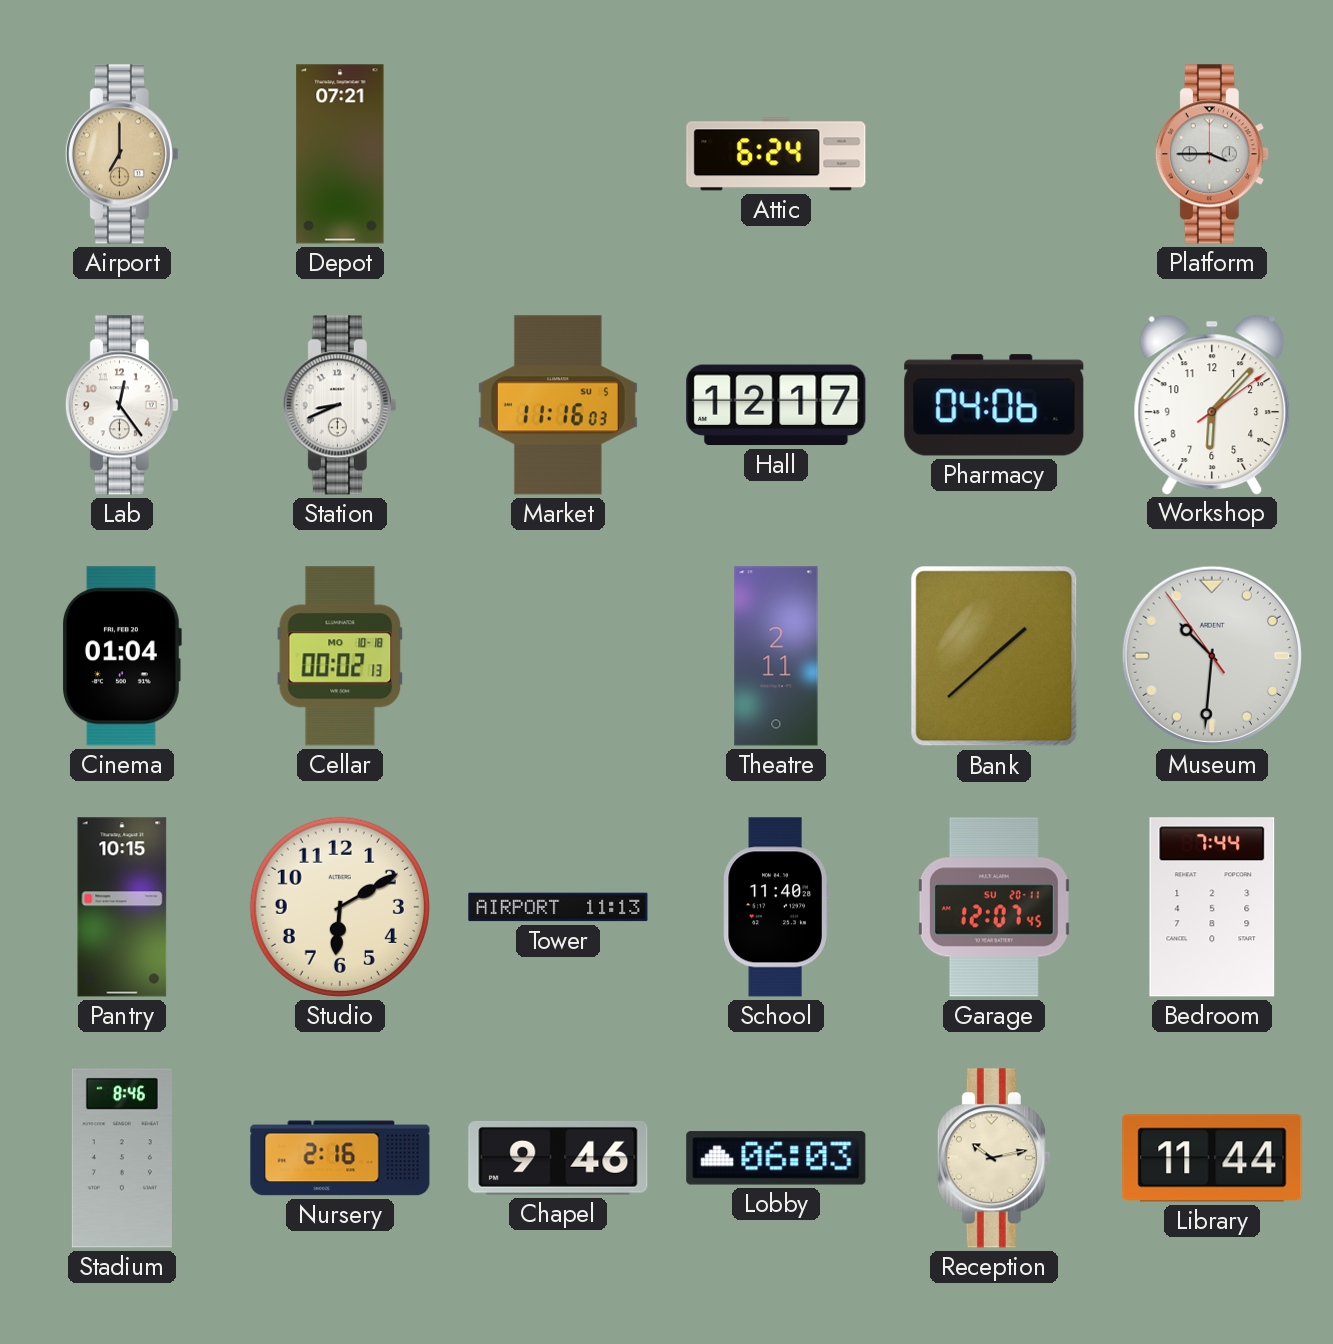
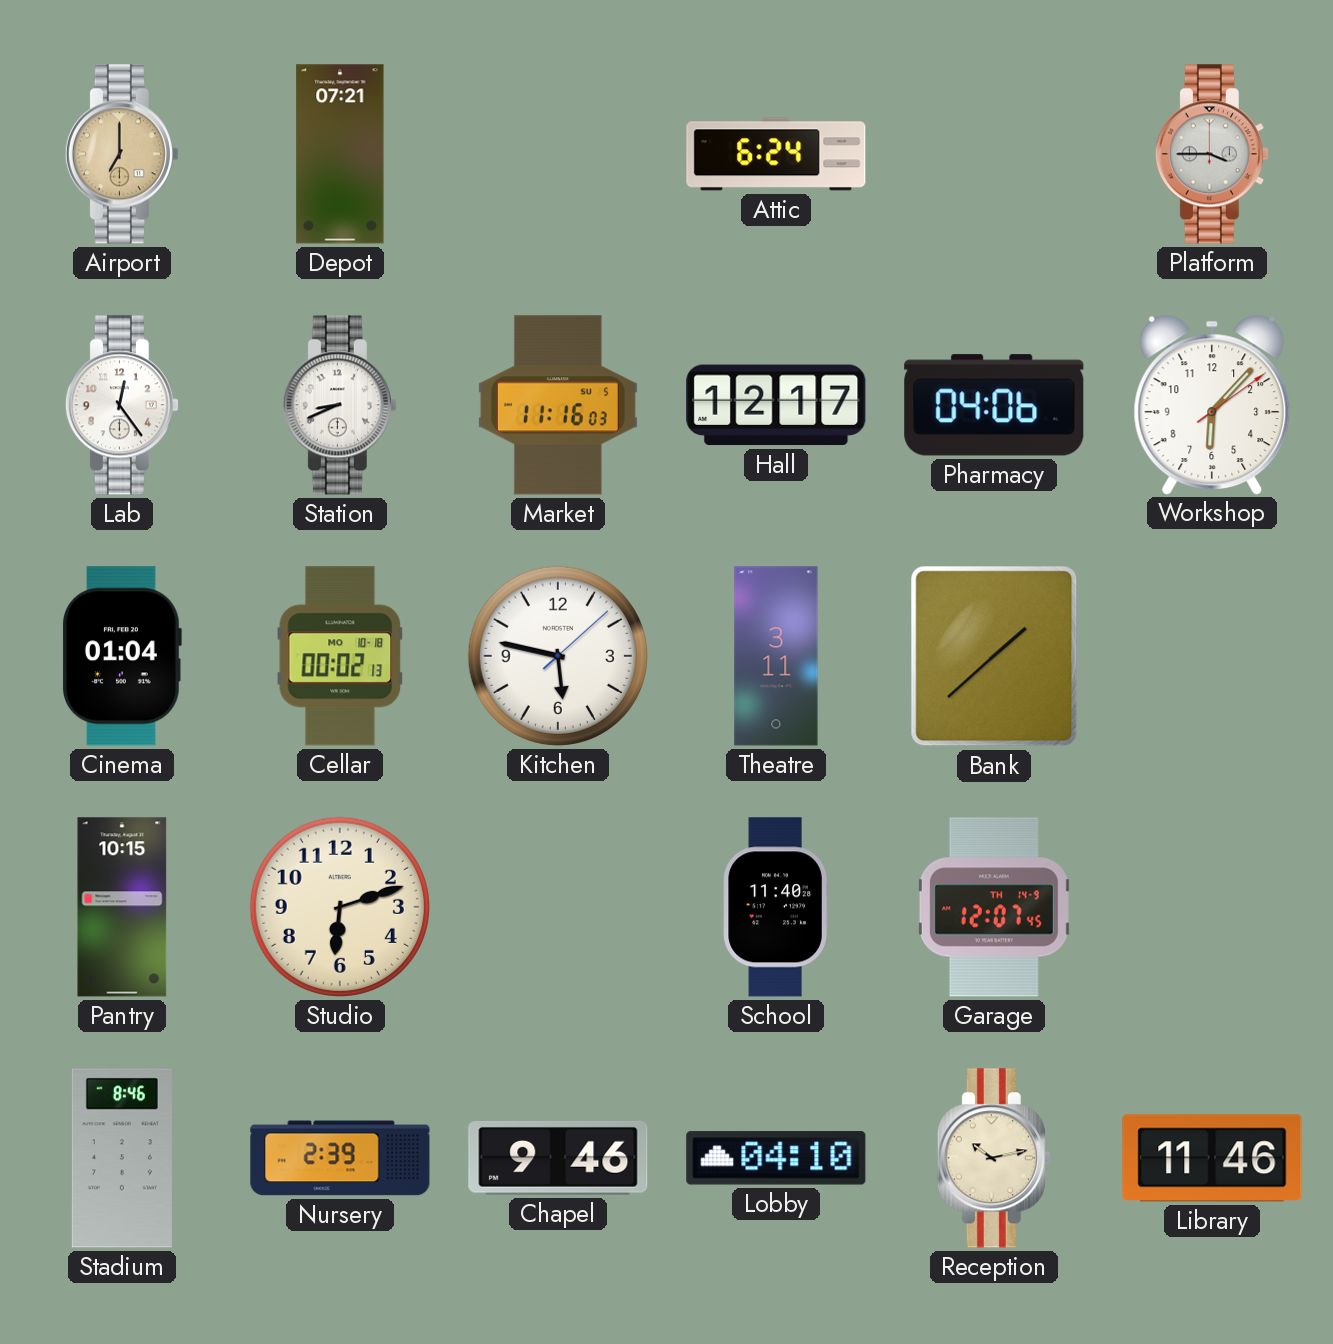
Kitchen: none -> 5:47
Theatre: 2:11 -> 3:11
Museum: 10:30 -> none
Studio: 6:10 -> 6:12
Tower: 11:13 -> none
Garage date: SU 20-11 -> TH 14-9
Bedroom: 7:44 -> none
Nursery: 2:16 -> 2:39
Lobby: 06:03 -> 04:10
Library: 11:44 -> 11:46
